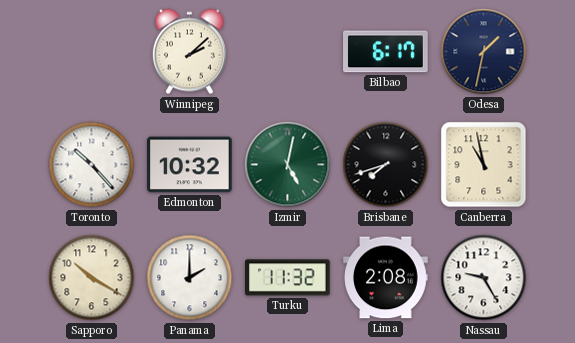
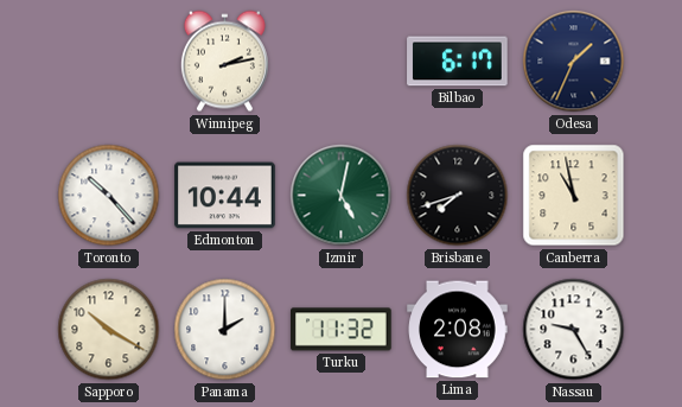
Winnipeg: 2:08 -> 2:13
Odesa: 1:32 -> 1:34
Edmonton: 10:32 -> 10:44
